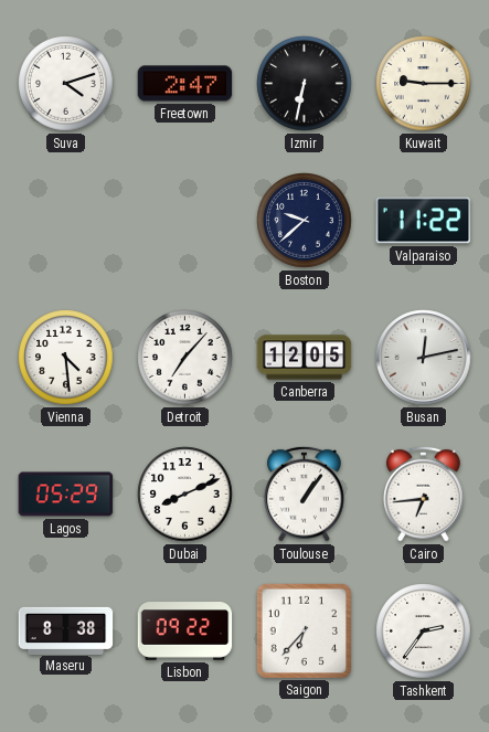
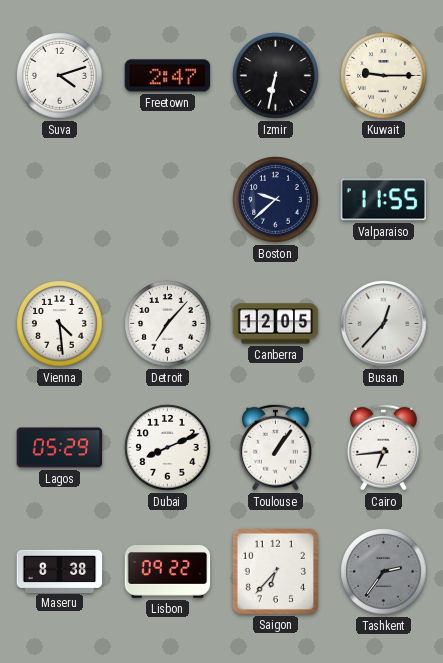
Valparaiso: 11:22 -> 11:55
Busan: 12:13 -> 12:37
Tashkent dial: white -> grey
